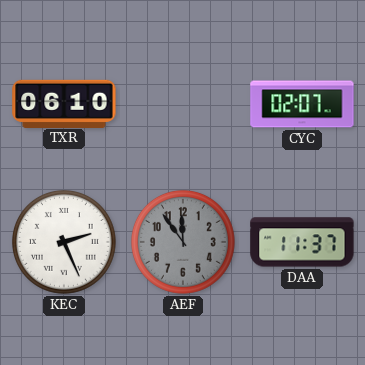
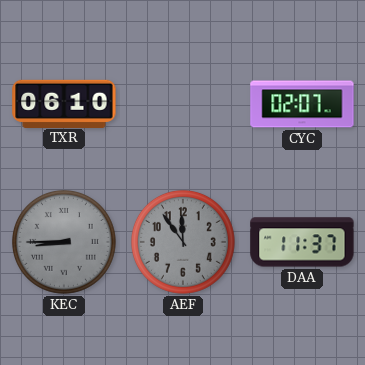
KEC: 2:26 -> 8:45
KEC dial: white -> grey
